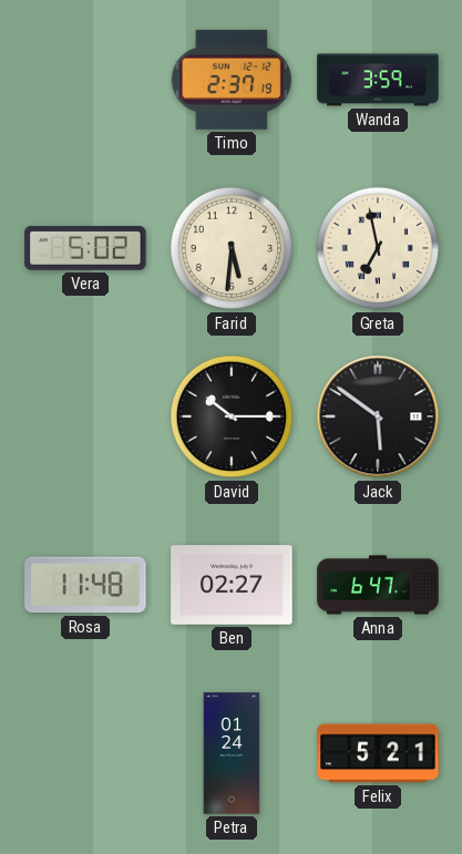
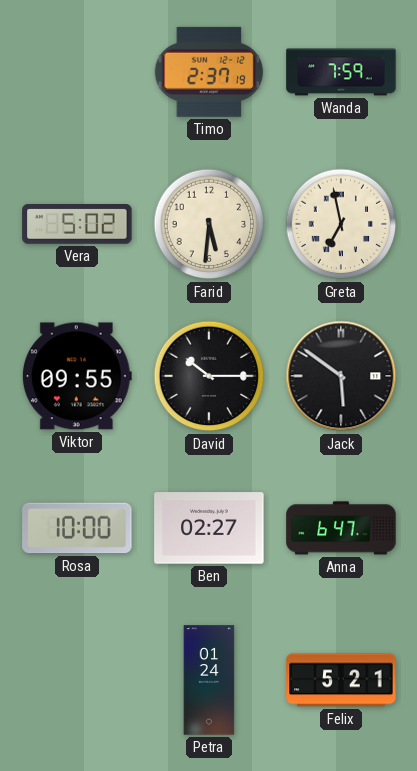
Wanda: 3:59 -> 7:59
Viktor: none -> 09:55
Rosa: 11:48 -> 10:00
